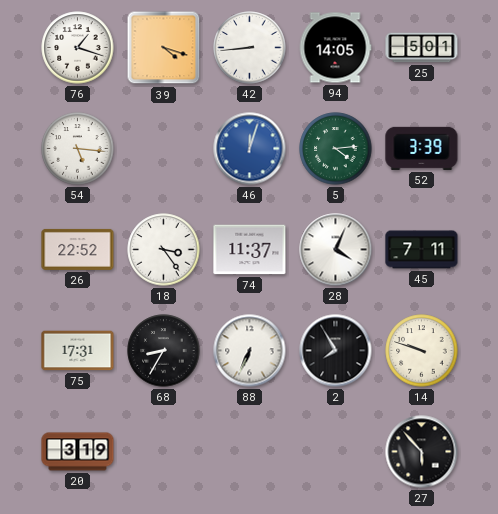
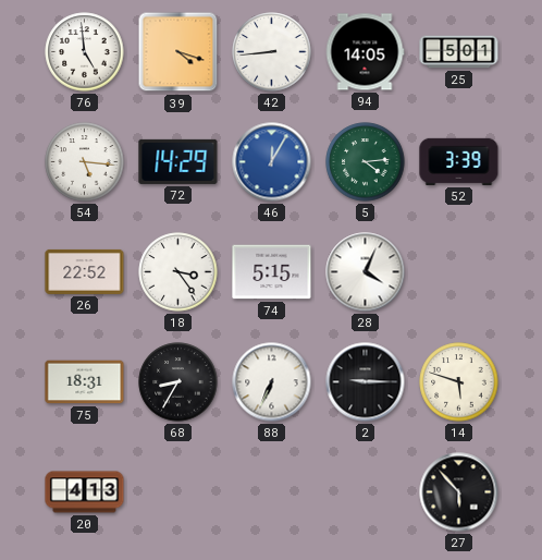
76: 1:18 -> 4:59
72: none -> 14:29
46: 12:03 -> 12:05
74: 11:37 -> 5:15
45: 7:11 -> none
75: 17:31 -> 18:31
2: 7:55 -> 9:15
14: 9:48 -> 5:48
20: 3:19 -> 4:13
